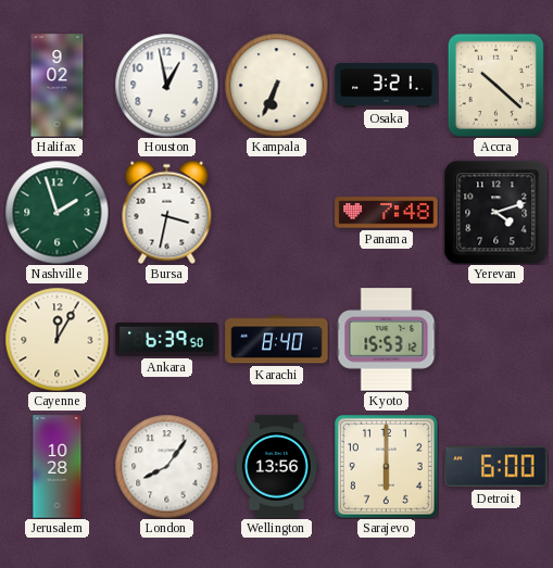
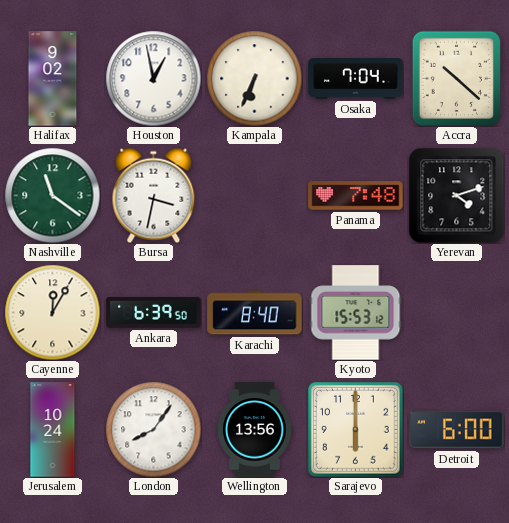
Osaka: 3:21 -> 7:04
Nashville: 1:57 -> 11:21
Jerusalem: 10:28 -> 10:24
